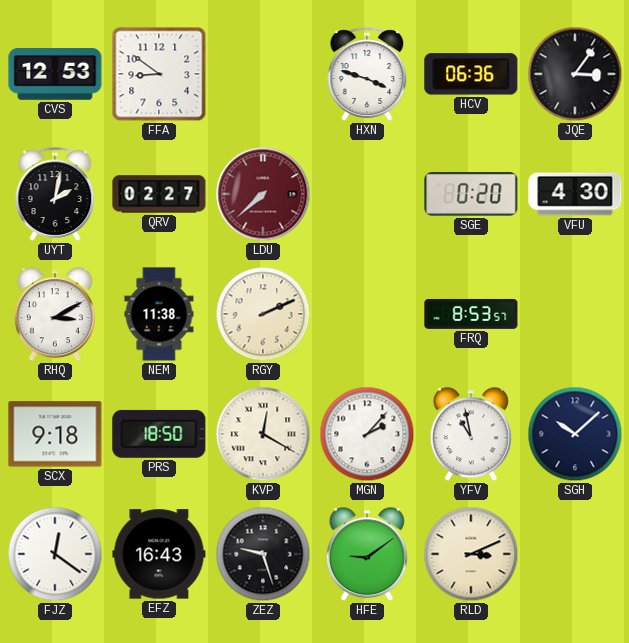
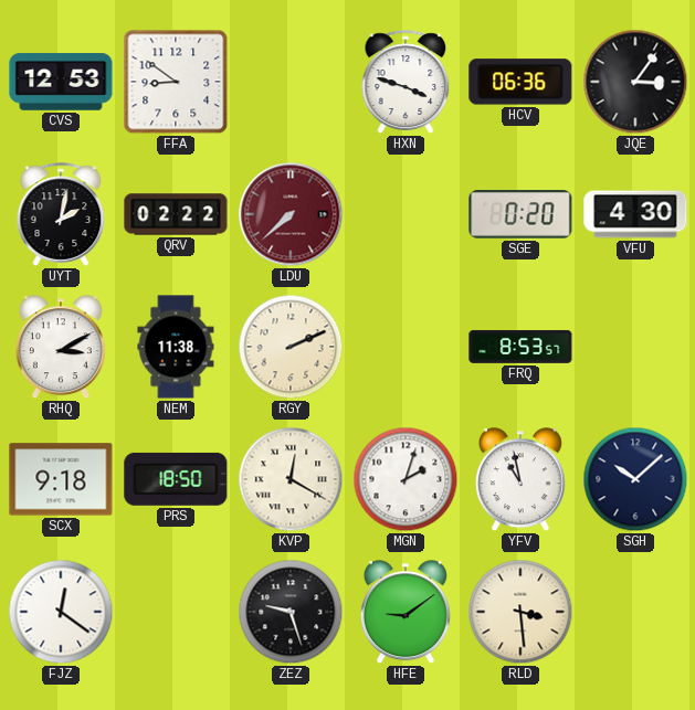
QRV: 02:27 -> 02:22
MGN: 2:07 -> 2:03
EFZ: 16:43 -> none
RLD: 3:11 -> 3:29
